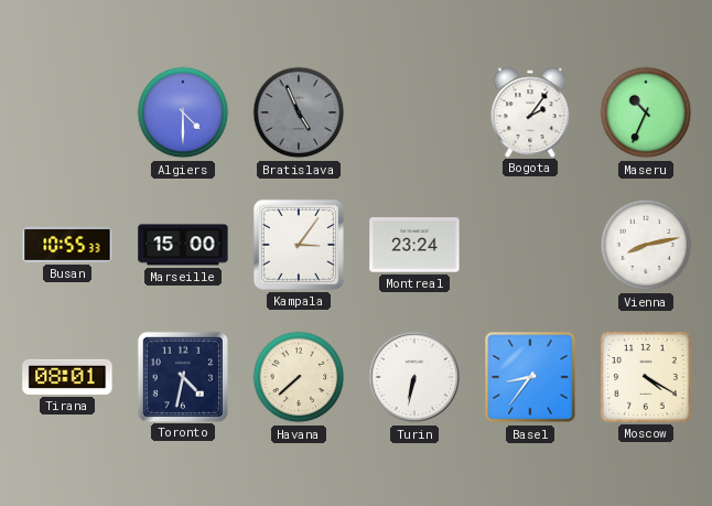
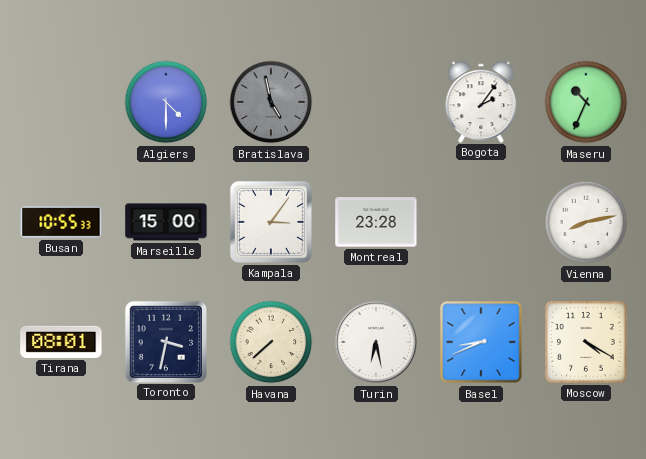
Bratislava: 4:56 -> 4:58
Montreal: 23:24 -> 23:28
Toronto: 4:32 -> 3:32
Turin: 6:32 -> 6:28
Basel: 8:36 -> 8:41
